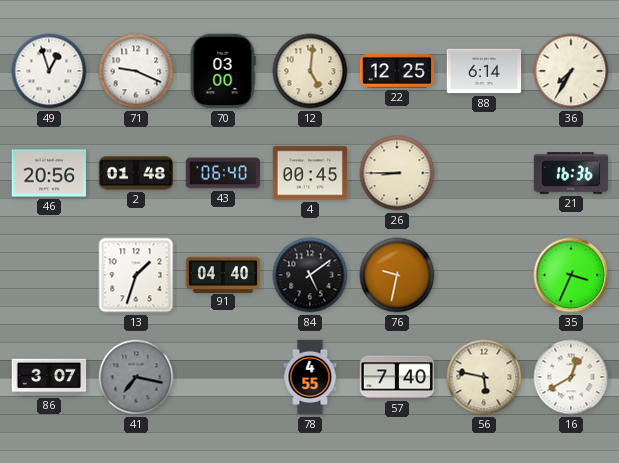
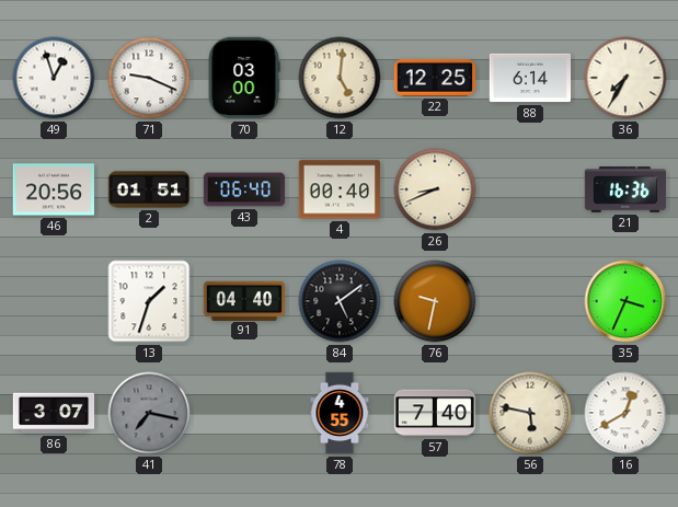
2: 01:48 -> 01:51
4: 00:45 -> 00:40
26: 8:45 -> 8:41
